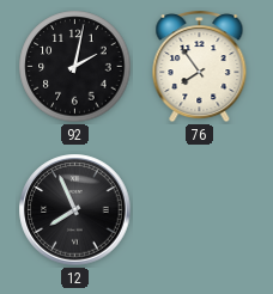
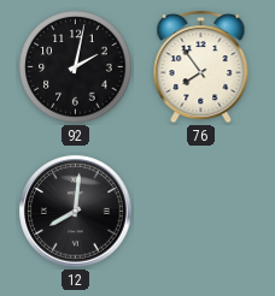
12: 7:56 -> 8:01
